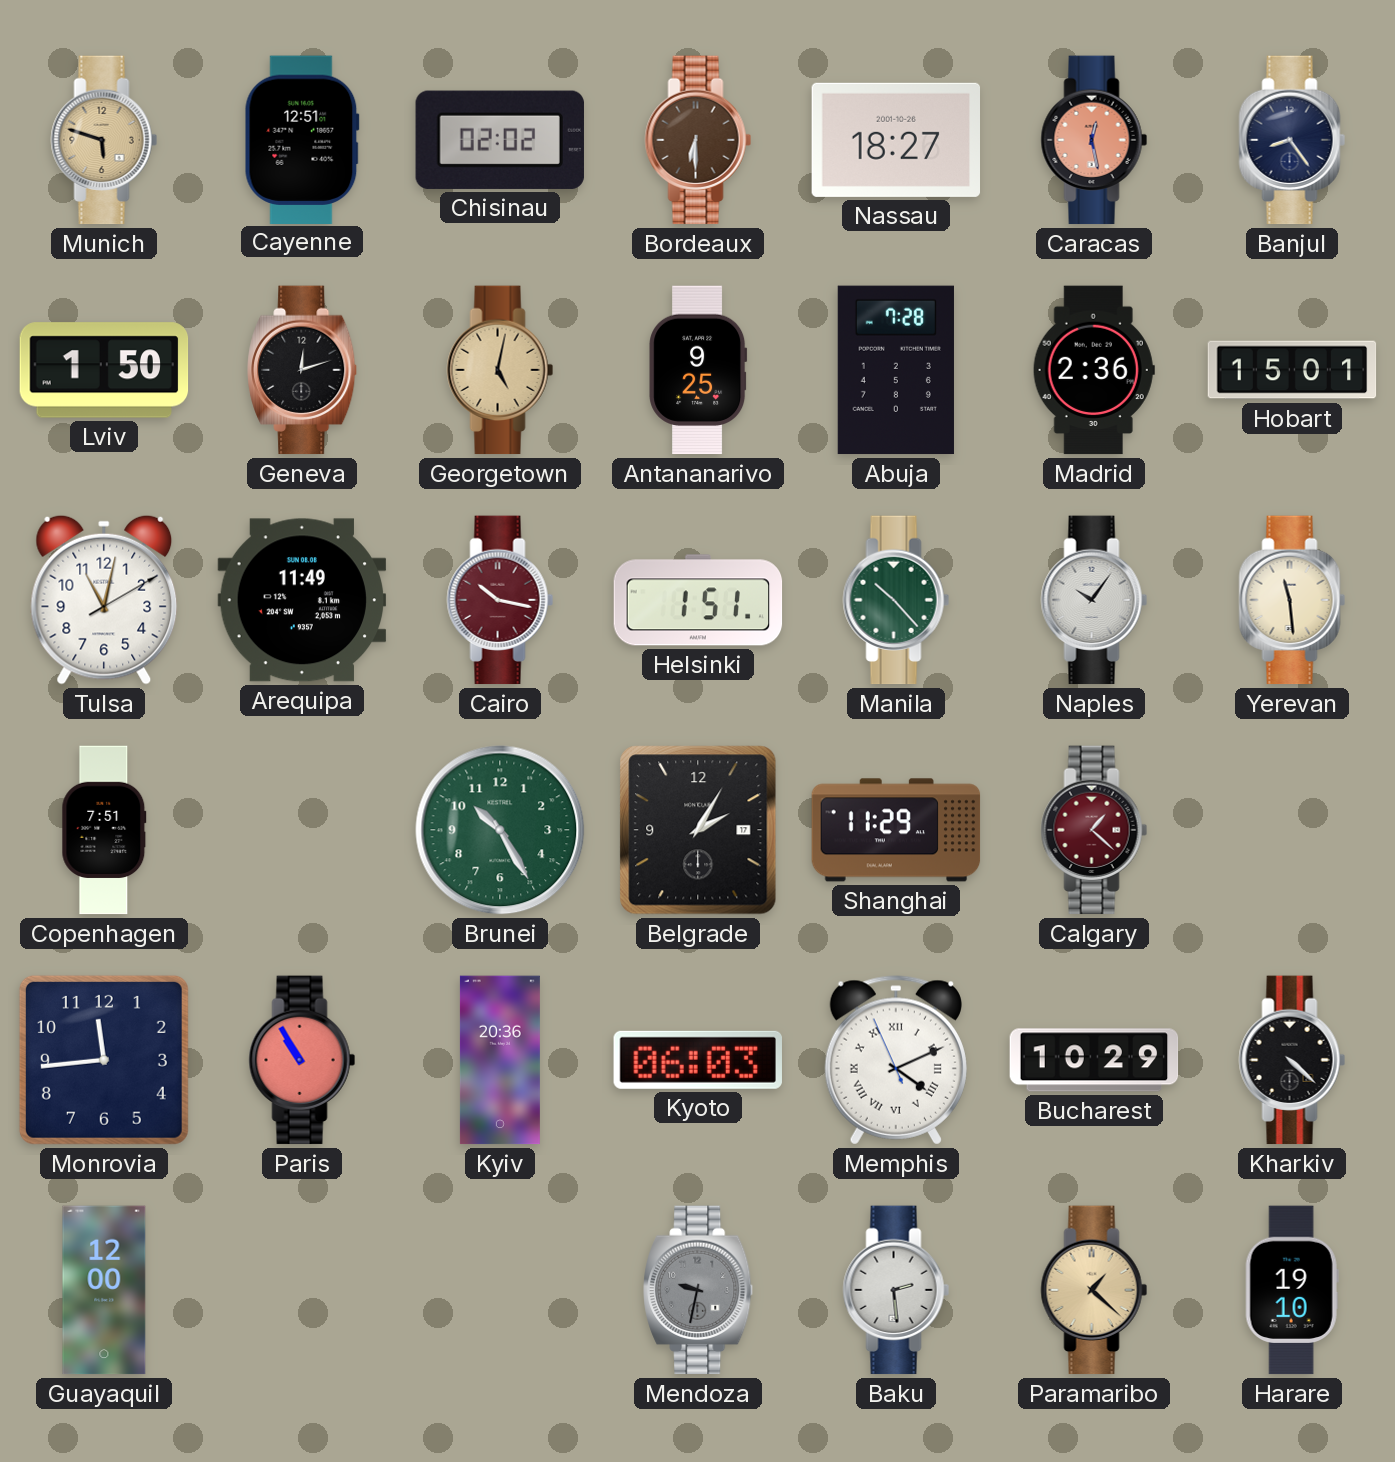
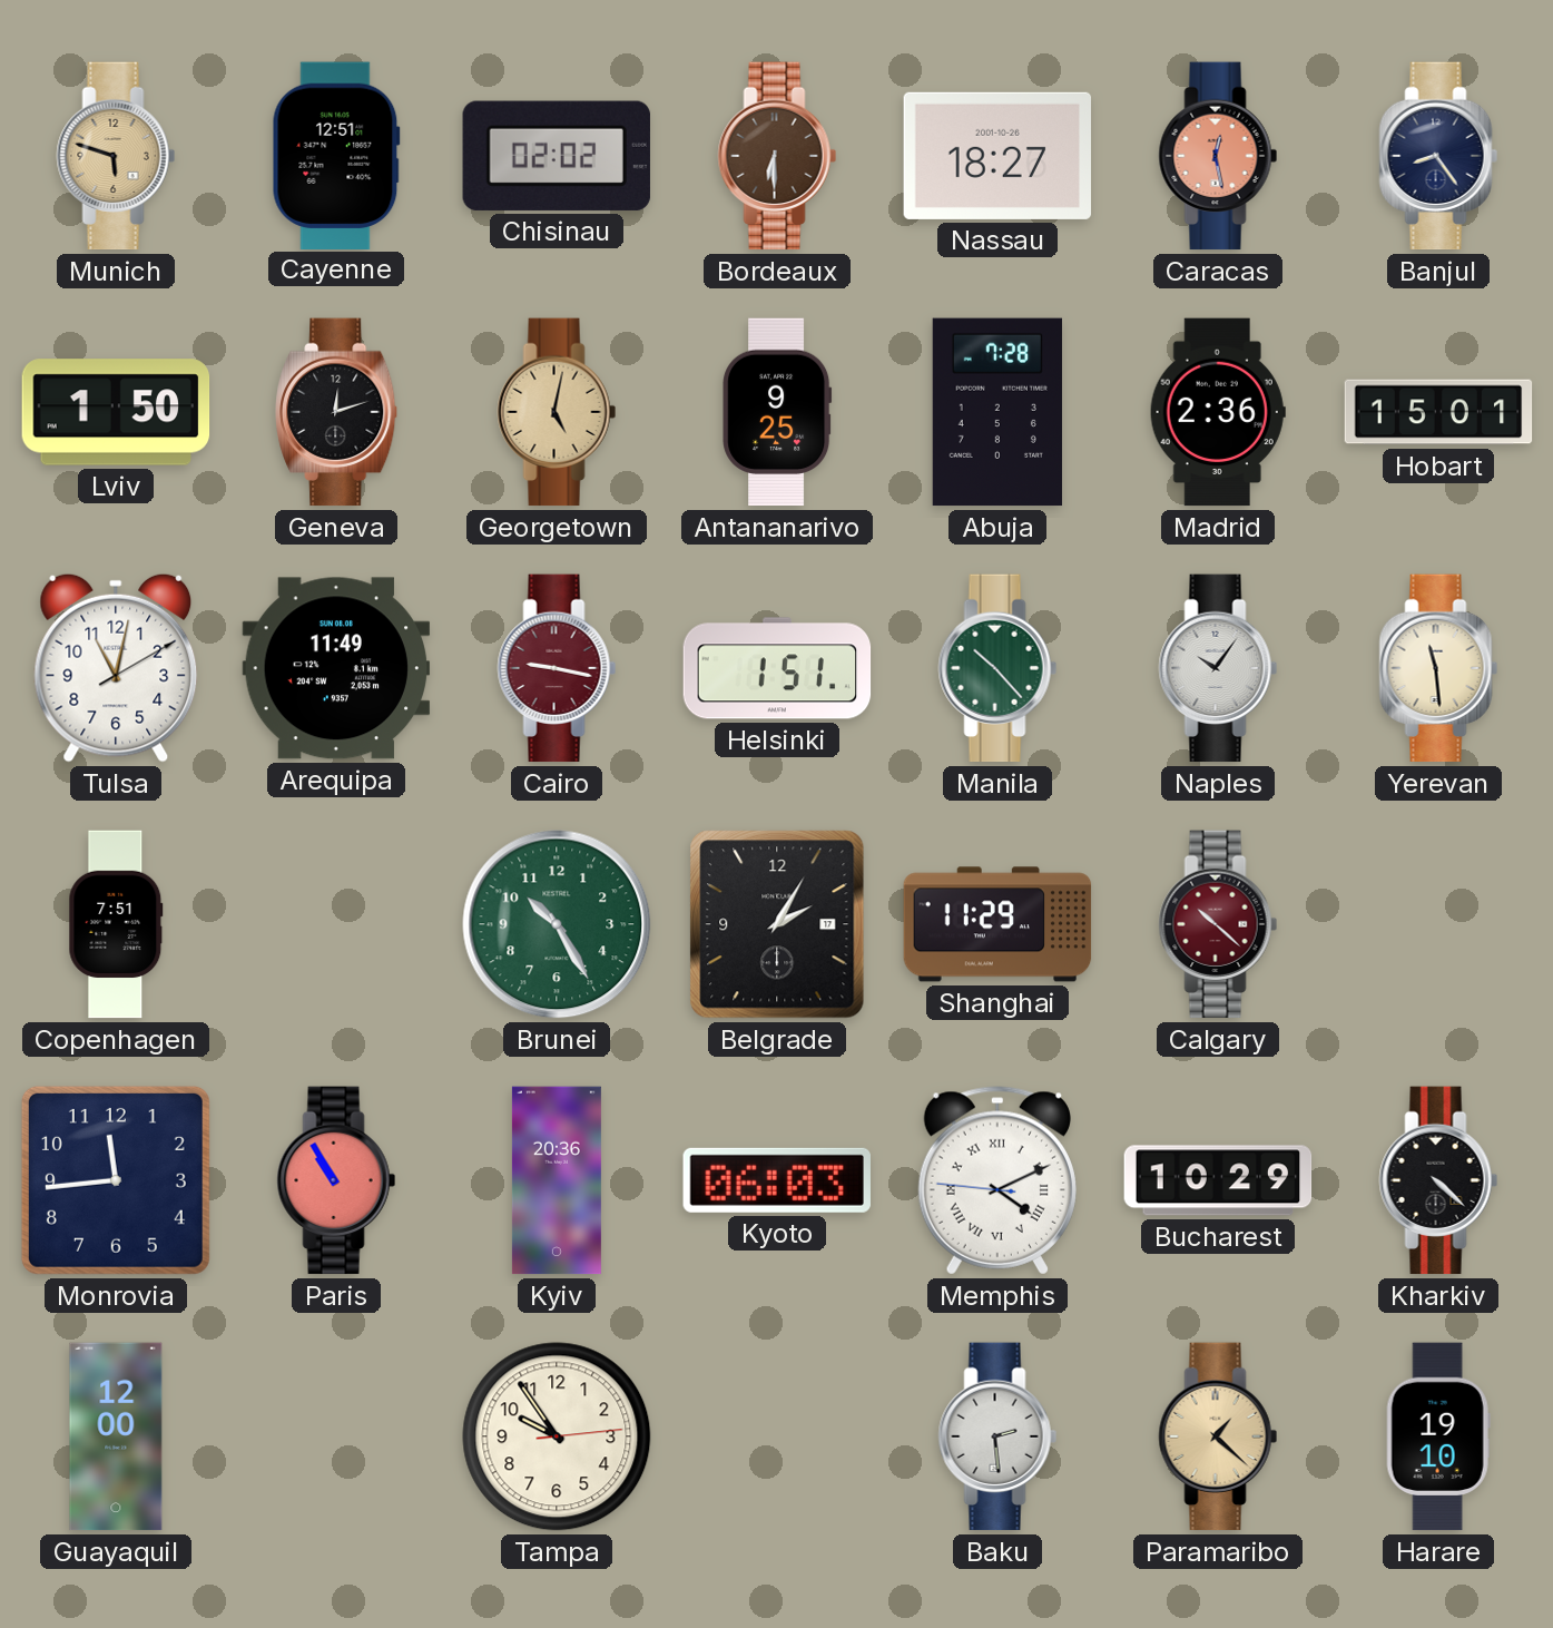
Cairo: 10:17 -> 9:17
Calgary: 1:22 -> 10:22
Memphis: 4:10:56 -> 4:10:46
Tampa: none -> 9:54
Mendoza: 9:32 -> none
